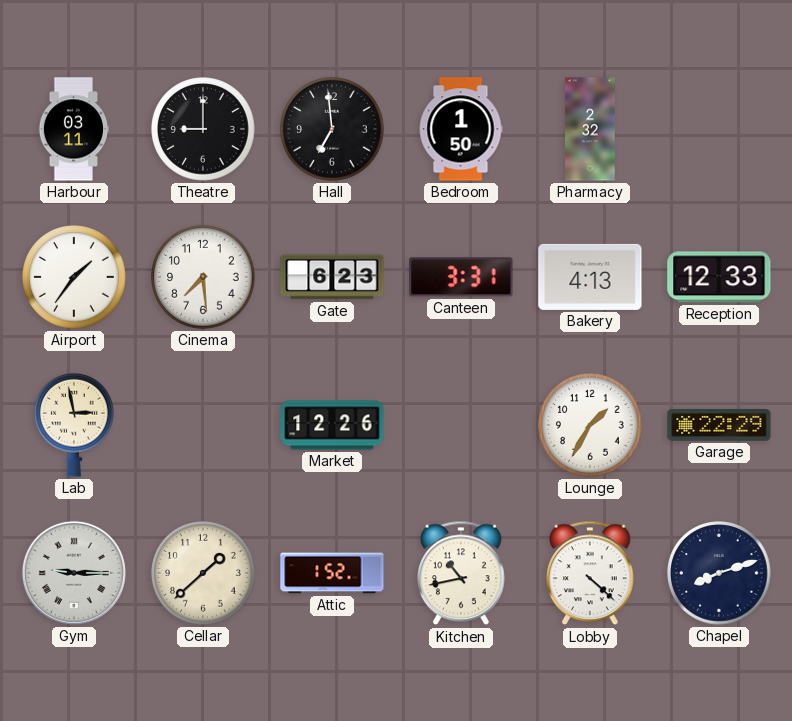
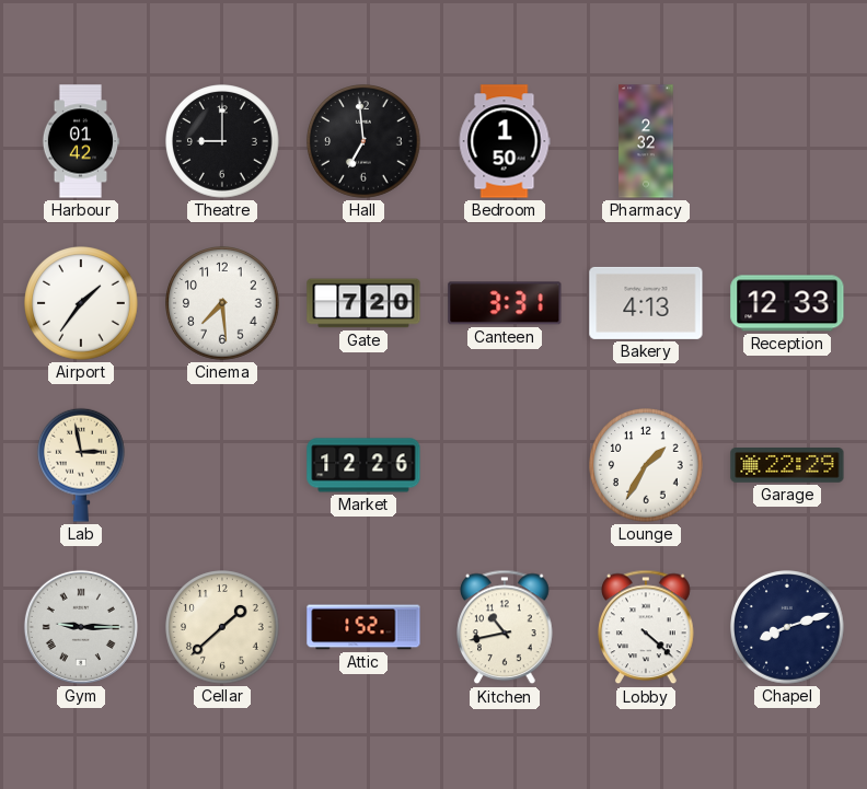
Harbour: 03:11 -> 01:42
Gate: 6:23 -> 7:20
